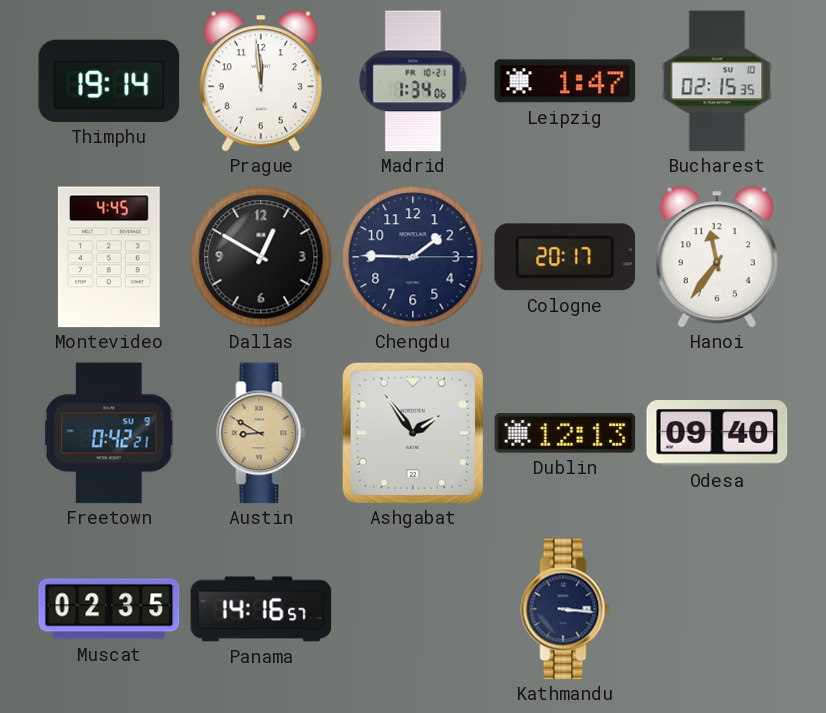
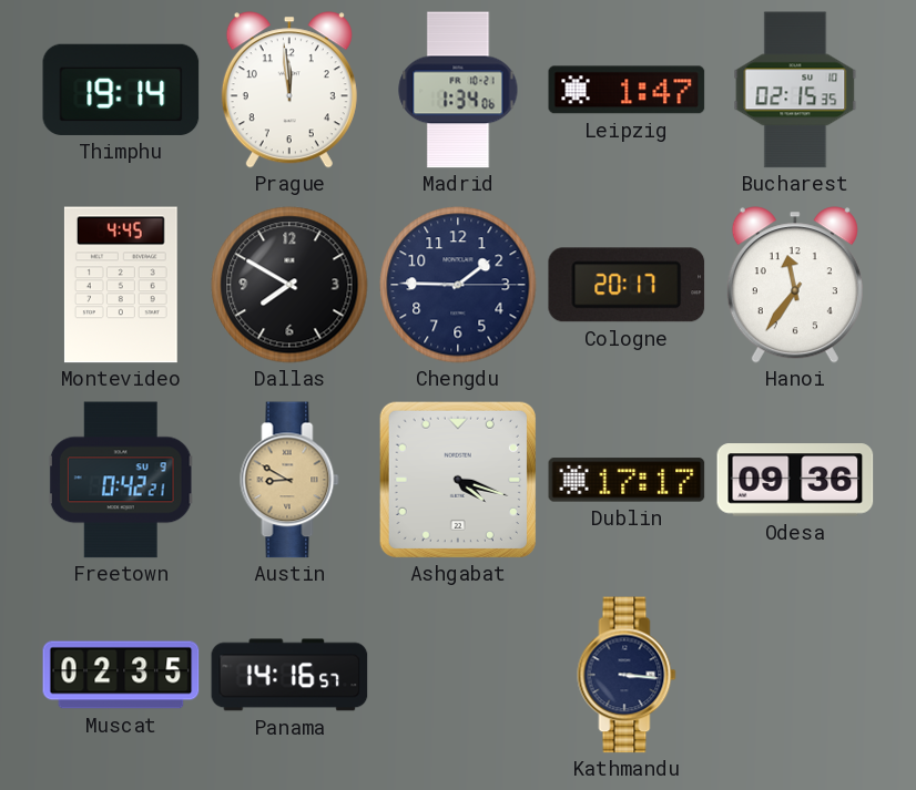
Dallas: 12:50 -> 7:50
Ashgabat: 1:54 -> 4:18
Dublin: 12:13 -> 17:17
Odesa: 09:40 -> 09:36
